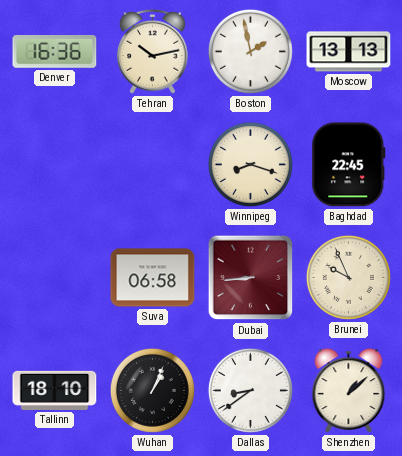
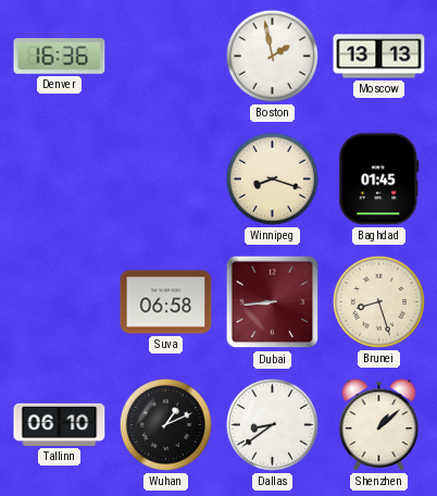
Tehran: 10:13 -> none
Baghdad: 22:45 -> 01:45
Brunei: 9:56 -> 8:27
Tallinn: 18:10 -> 06:10
Wuhan: 1:04 -> 1:11
